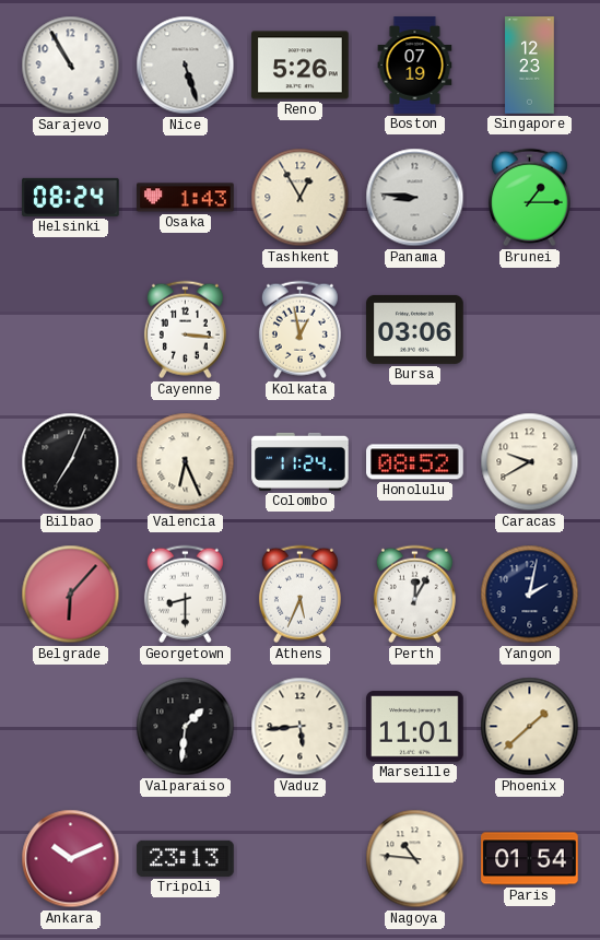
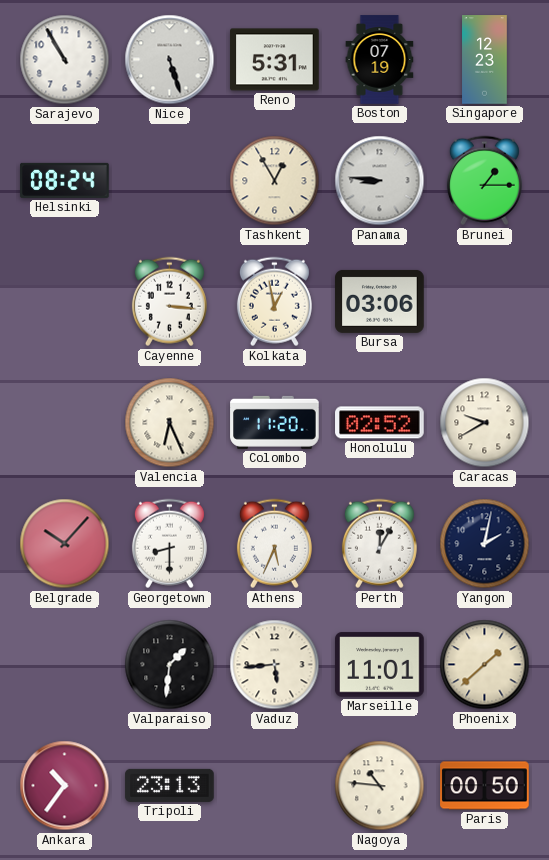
Reno: 5:26 -> 5:31
Osaka: 1:43 -> none
Bilbao: 7:04 -> none
Colombo: 11:24 -> 11:20
Honolulu: 08:52 -> 02:52
Belgrade: 6:07 -> 10:07
Ankara: 10:11 -> 10:36
Paris: 01:54 -> 00:50
